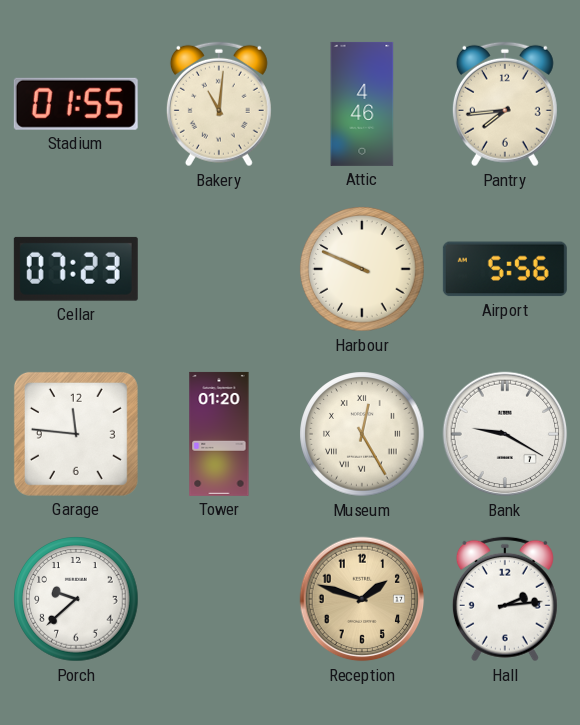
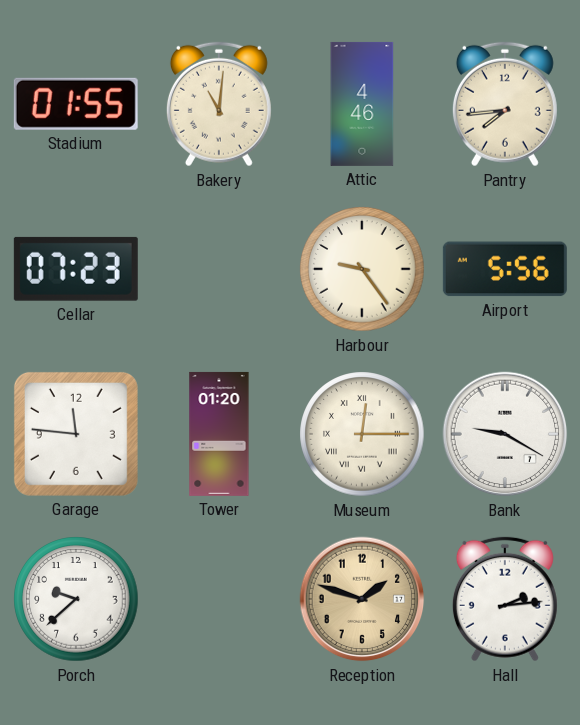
Harbour: 9:49 -> 9:24
Museum: 12:25 -> 12:15
